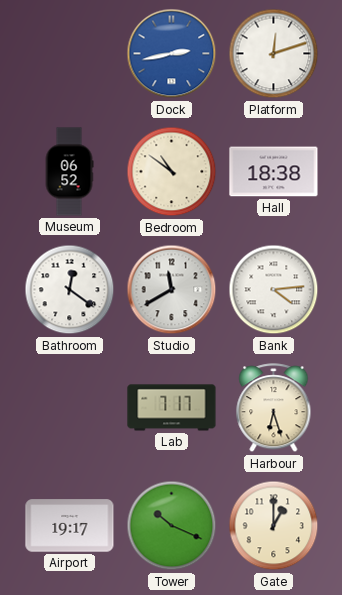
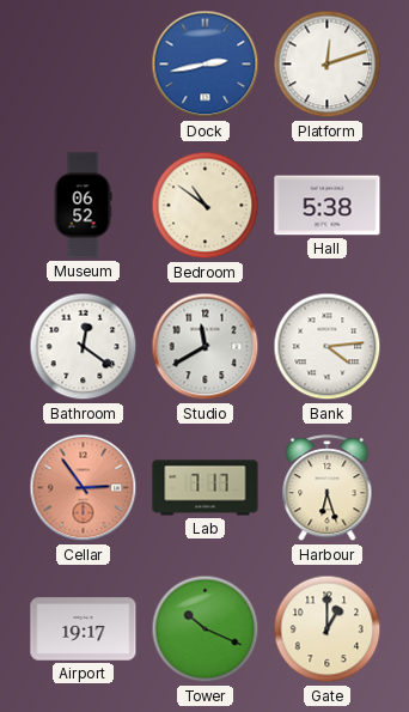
Hall: 18:38 -> 5:38
Cellar: none -> 2:54
